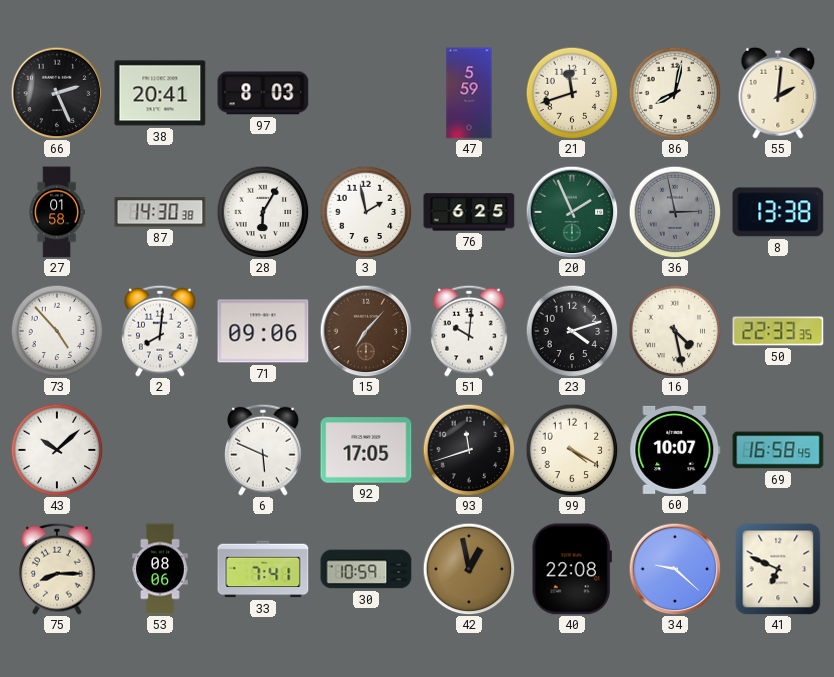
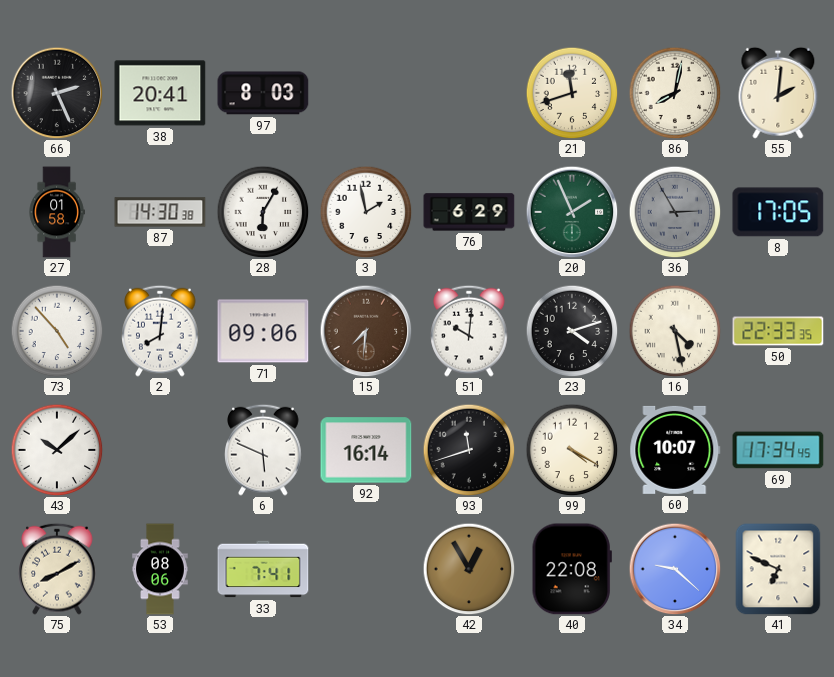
47: 5:59 -> none
76: 6:25 -> 6:29
36: 2:58 -> 2:55
8: 13:38 -> 17:05
15: 7:07 -> 7:31
92: 17:05 -> 16:14
69: 16:58 -> 17:34
75: 8:15 -> 8:10
30: 10:59 -> none
42: 12:58 -> 12:55
